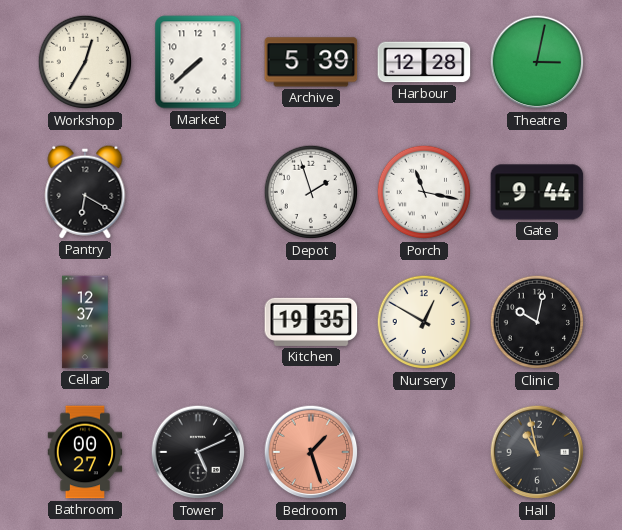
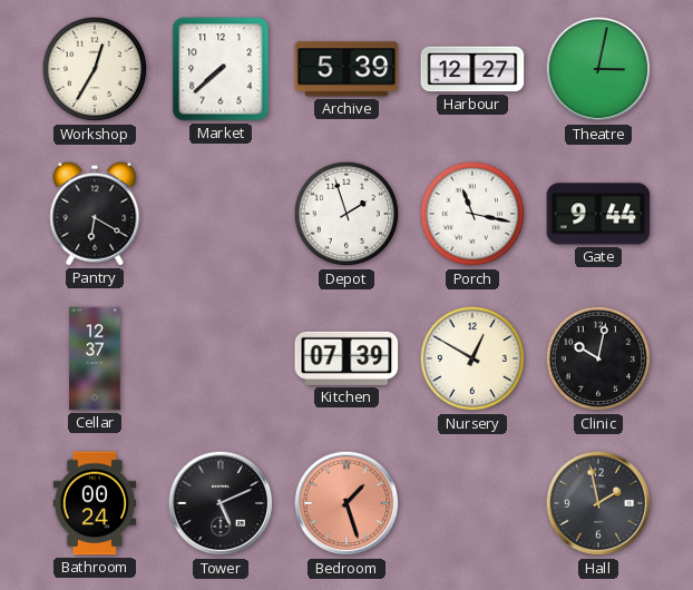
Harbour: 12:28 -> 12:27
Kitchen: 19:35 -> 07:39
Bathroom: 00:27 -> 00:24
Hall: 10:58 -> 1:58
